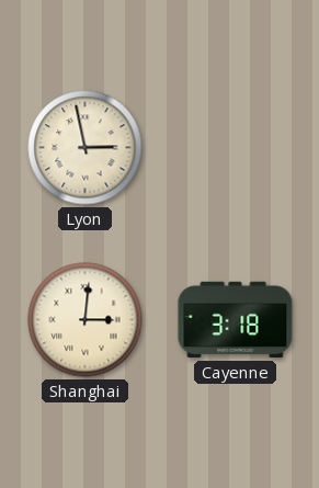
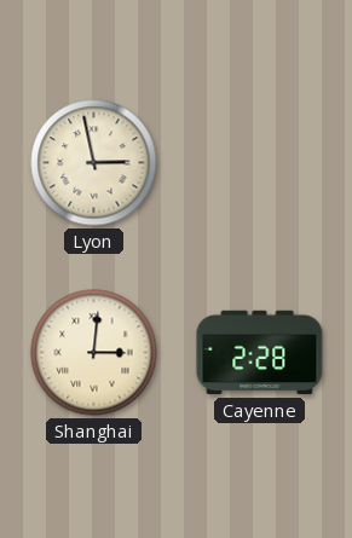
Cayenne: 3:18 -> 2:28
